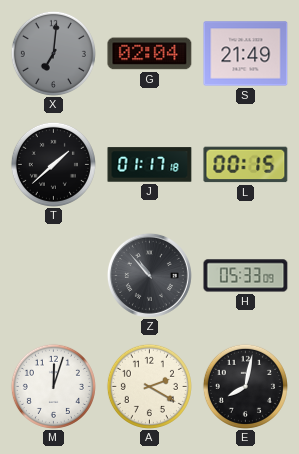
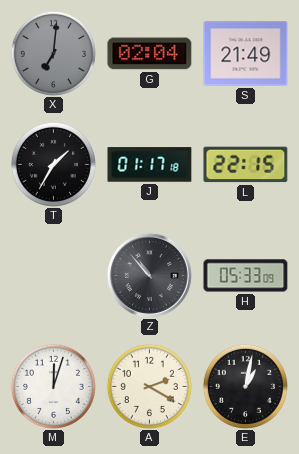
T: 1:38 -> 1:35
L: 00:15 -> 22:15
E: 8:02 -> 1:02
